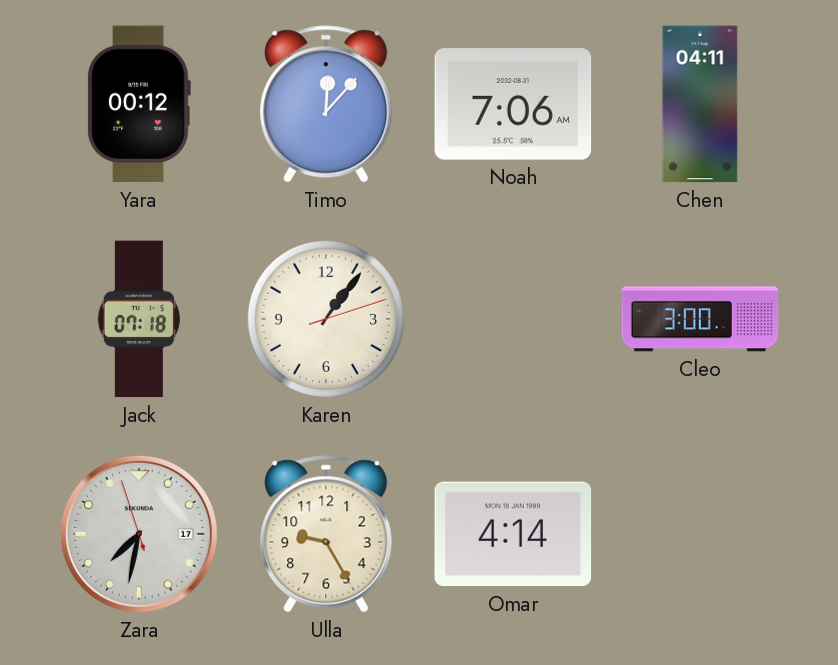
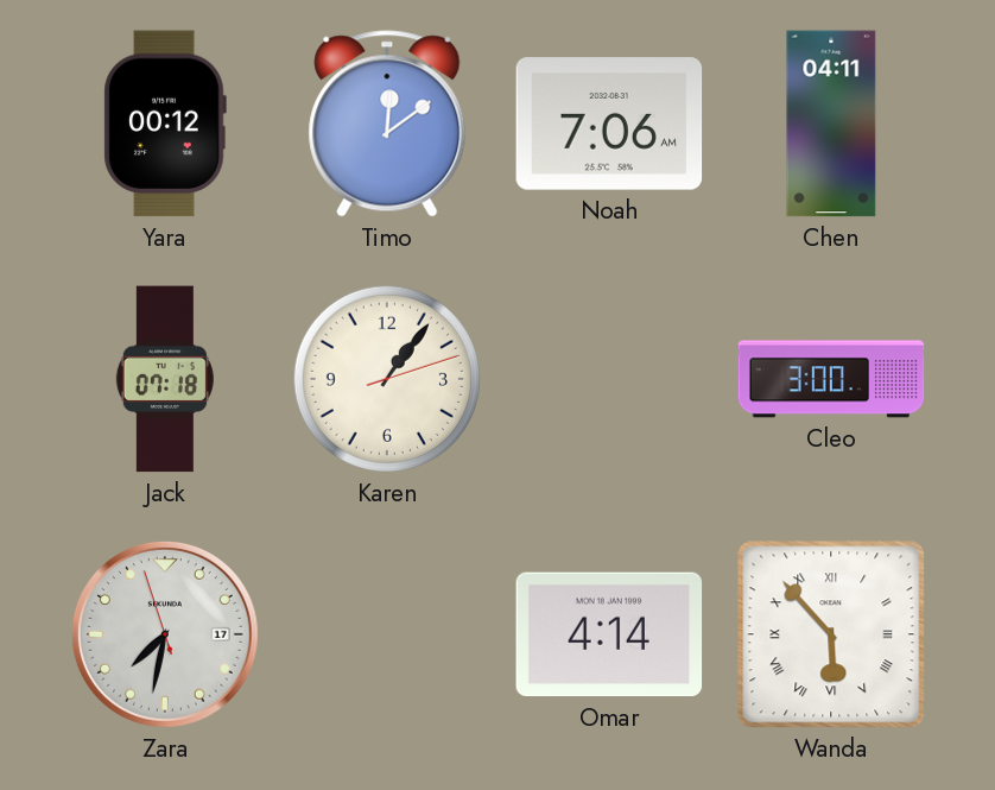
Timo: 12:07 -> 12:09
Ulla: 9:25 -> none
Wanda: none -> 5:53
